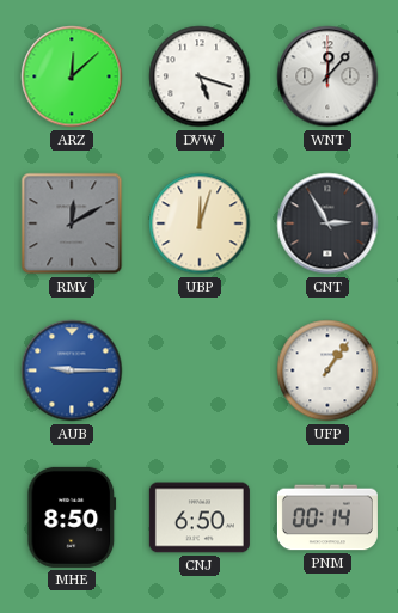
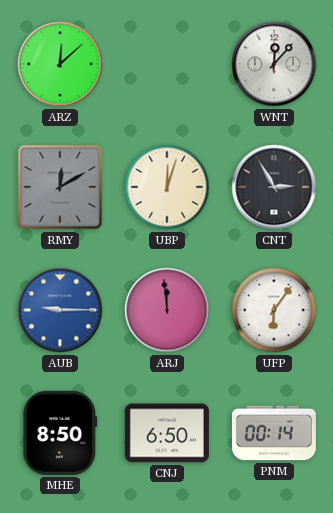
DVW: 5:18 -> none
ARJ: none -> 11:59
UFP: 1:06 -> 6:06
